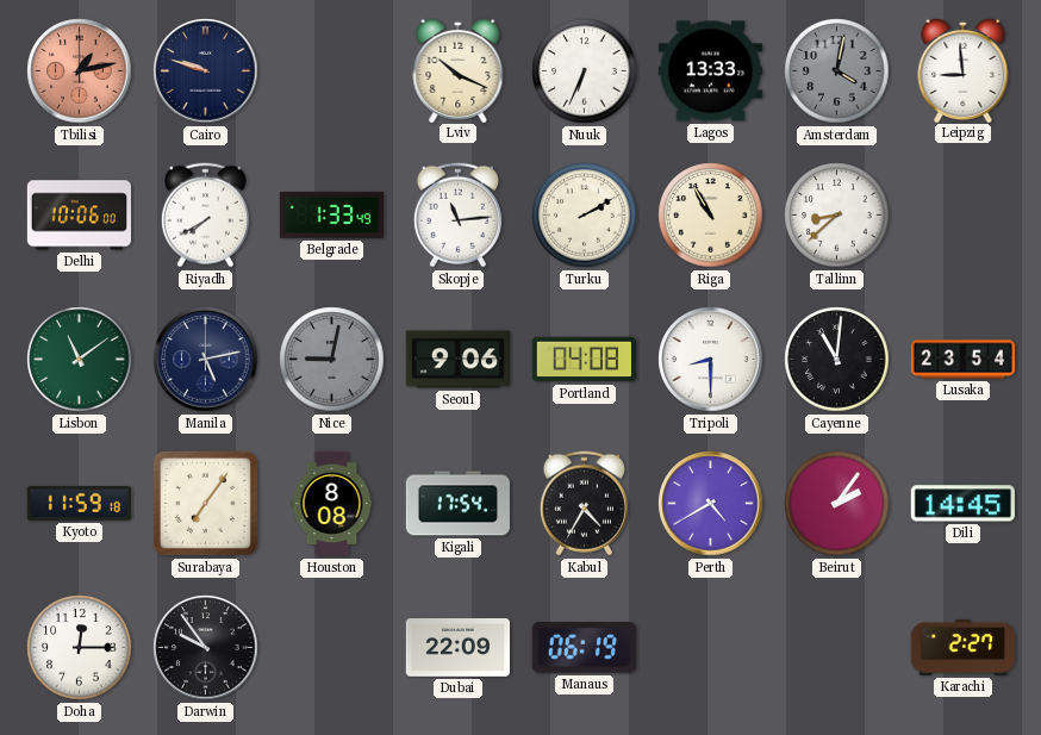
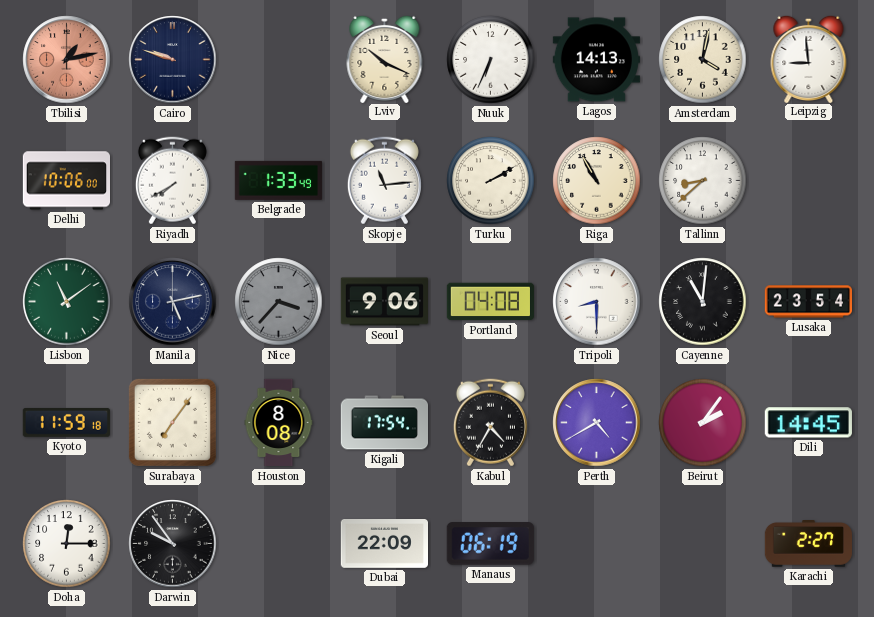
Lagos: 13:33 -> 14:13
Amsterdam dial: grey -> cream
Nice: 9:02 -> 3:37
